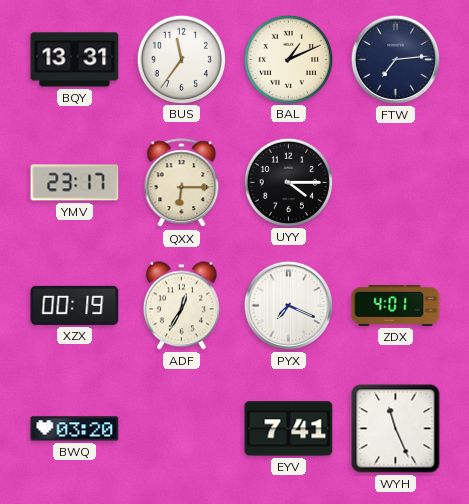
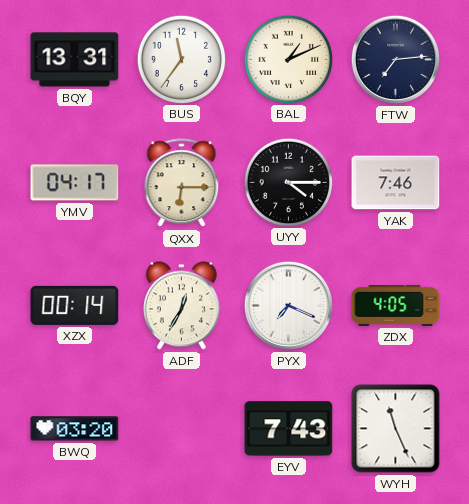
YMV: 23:17 -> 04:17
YAK: none -> 7:46
XZX: 00:19 -> 00:14
ZDX: 4:01 -> 4:05
EYV: 7:41 -> 7:43
